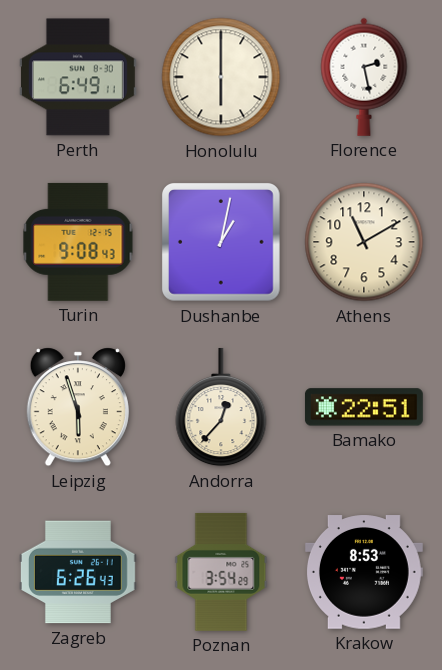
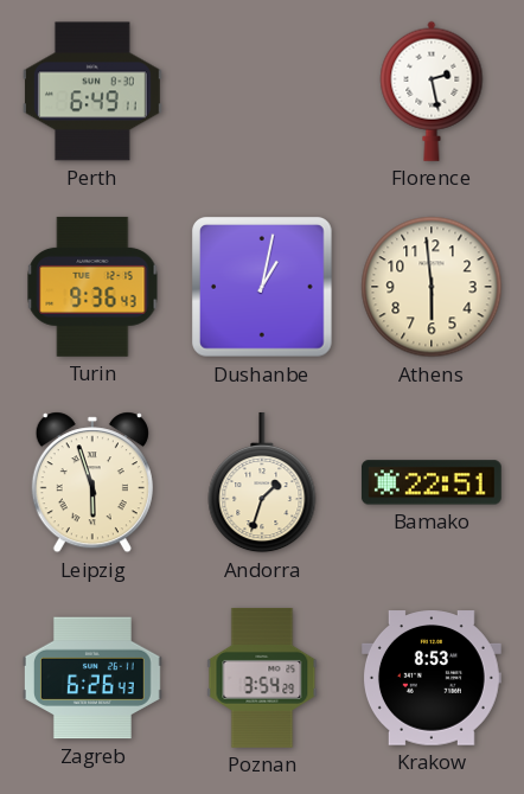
Honolulu: 6:00 -> none
Turin: 9:08 -> 9:36
Athens: 11:10 -> 5:59
Andorra: 12:37 -> 1:33
